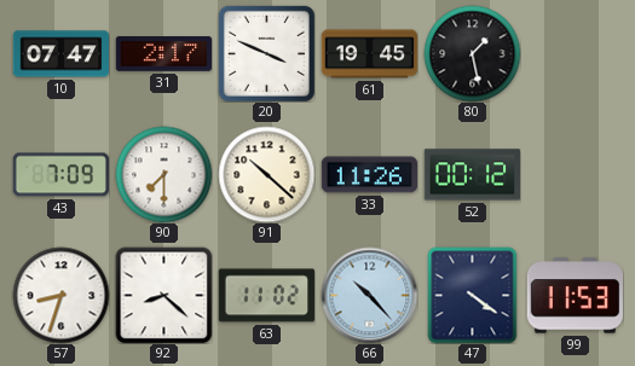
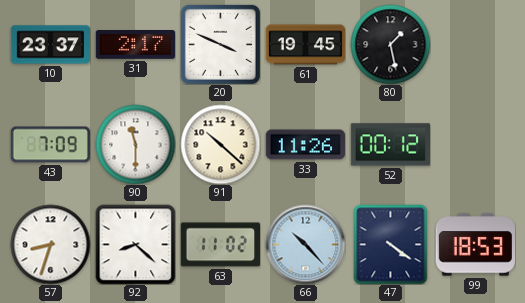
10: 07:47 -> 23:37
90: 7:30 -> 11:30
99: 11:53 -> 18:53
